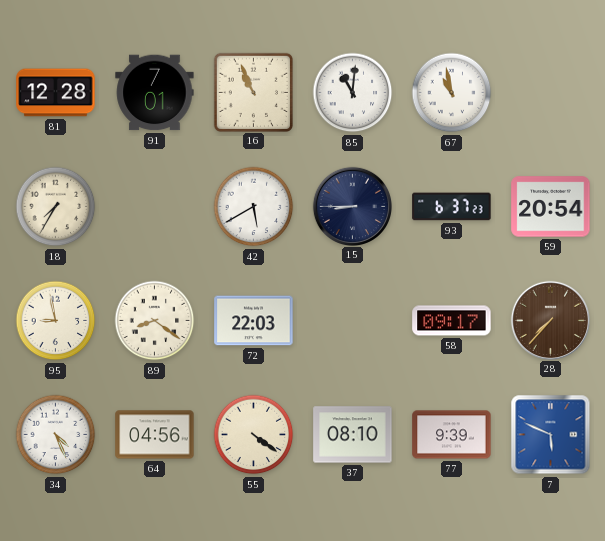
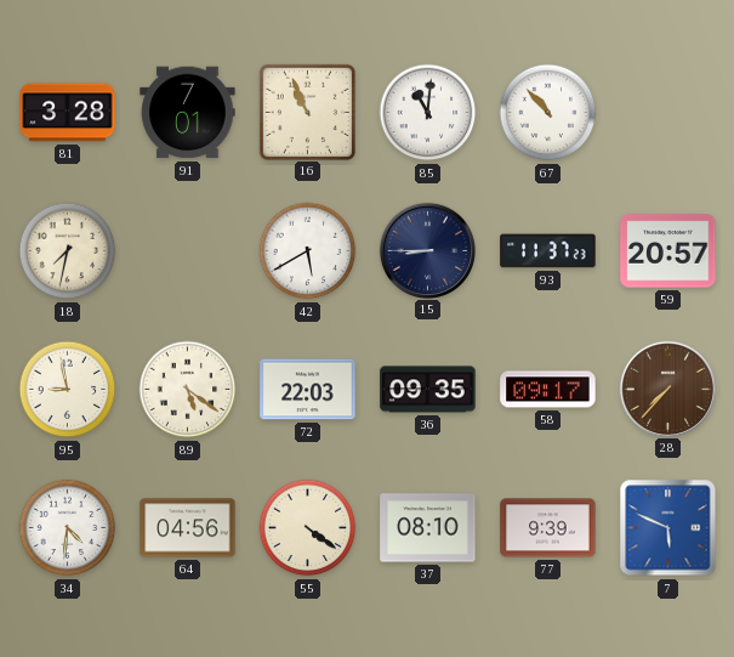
81: 12:28 -> 3:28
67: 10:58 -> 10:53
18: 7:35 -> 7:32
93: 6:37 -> 11:37
59: 20:54 -> 20:57
89: 8:21 -> 5:21
36: none -> 09:35
34: 4:26 -> 4:31
